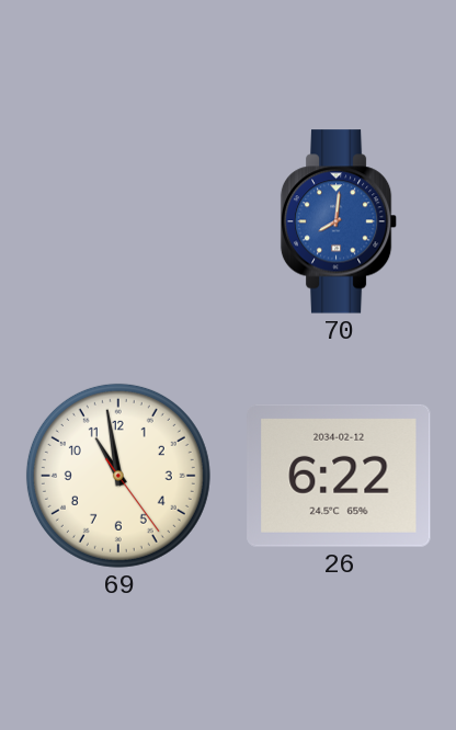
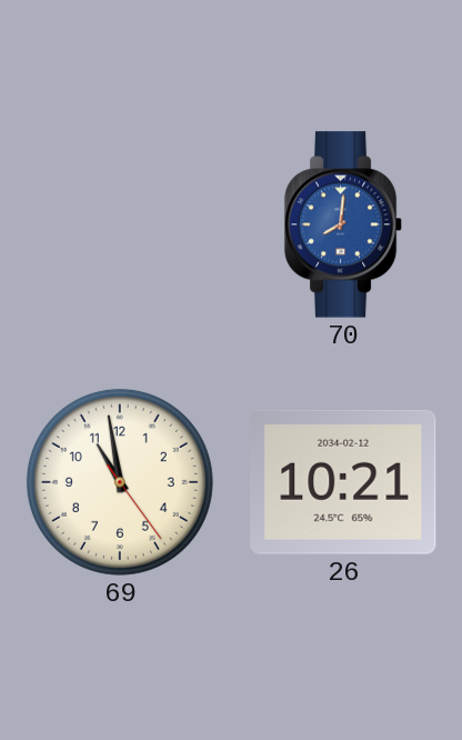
26: 6:22 -> 10:21
